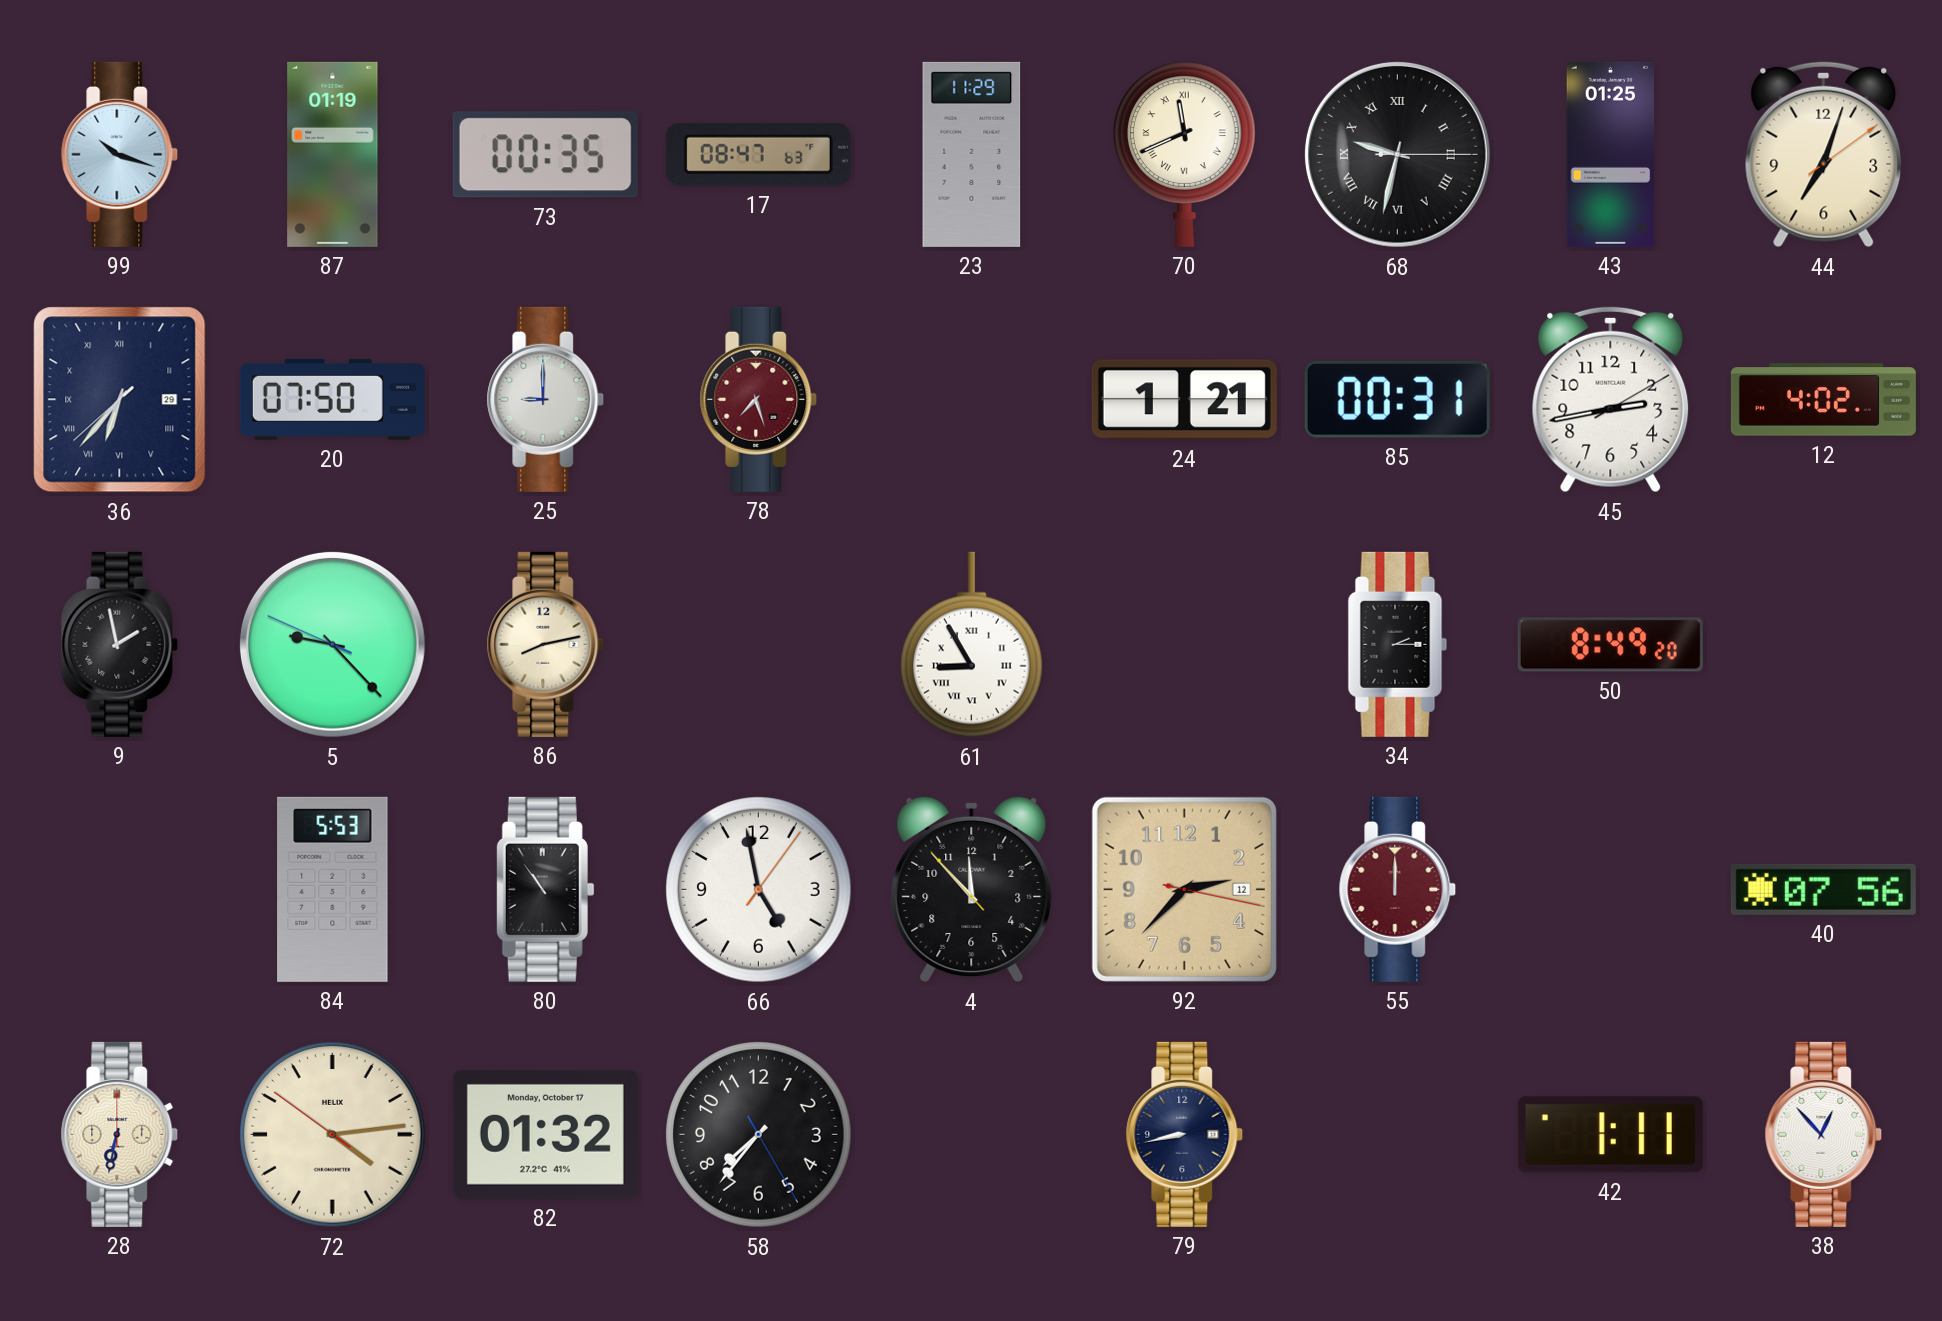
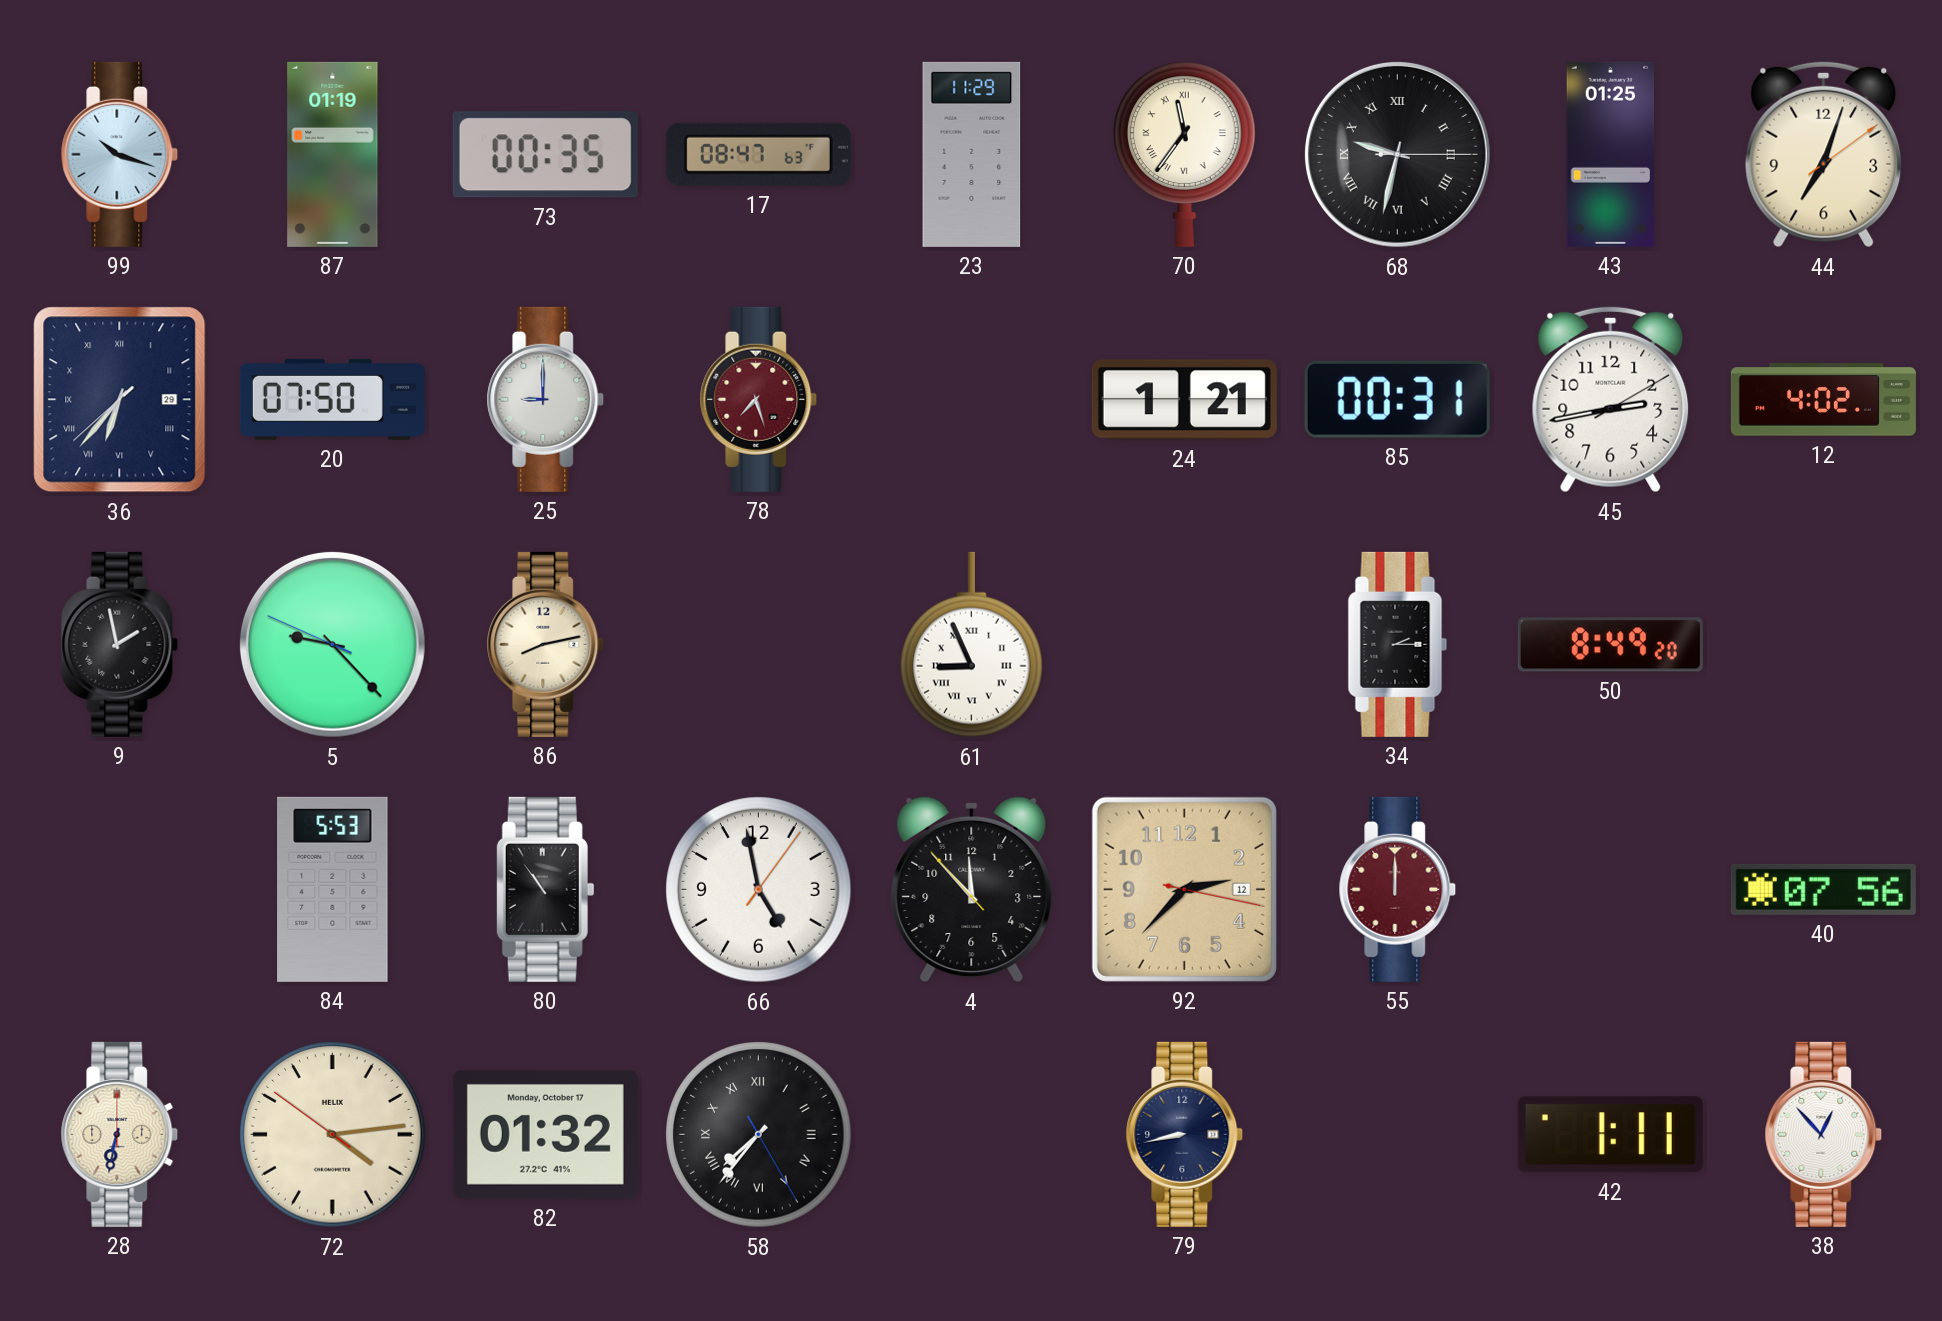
70: 11:41 -> 11:36
61: 8:55 -> 8:56
58 numerals: Arabic -> Roman
